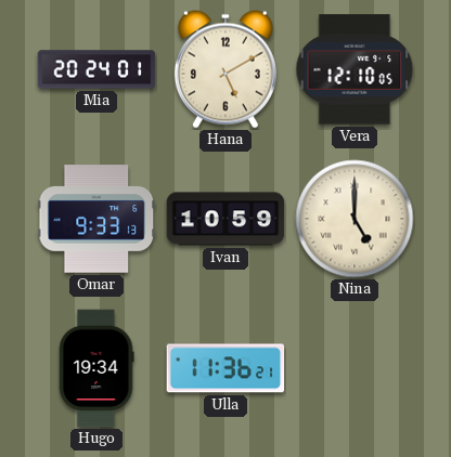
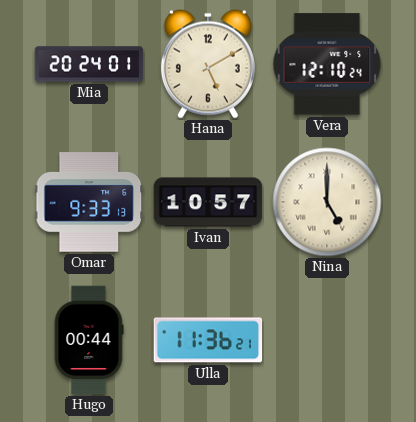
Vera: 12:10:05 -> 12:10:24
Ivan: 10:59 -> 10:57
Hugo: 19:34 -> 00:44
